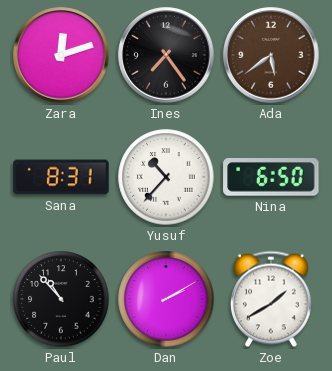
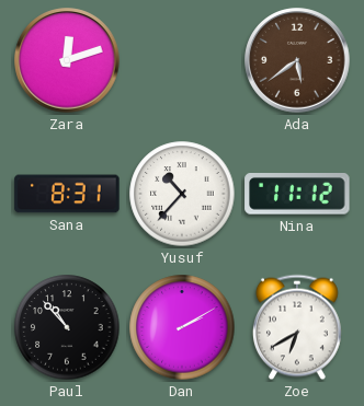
Ines: 7:24 -> none
Nina: 6:50 -> 11:12
Zoe: 1:40 -> 6:40
